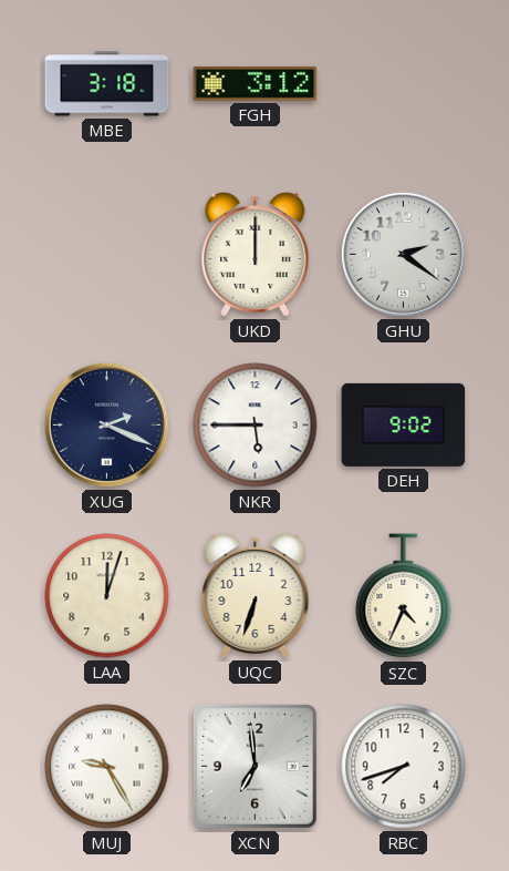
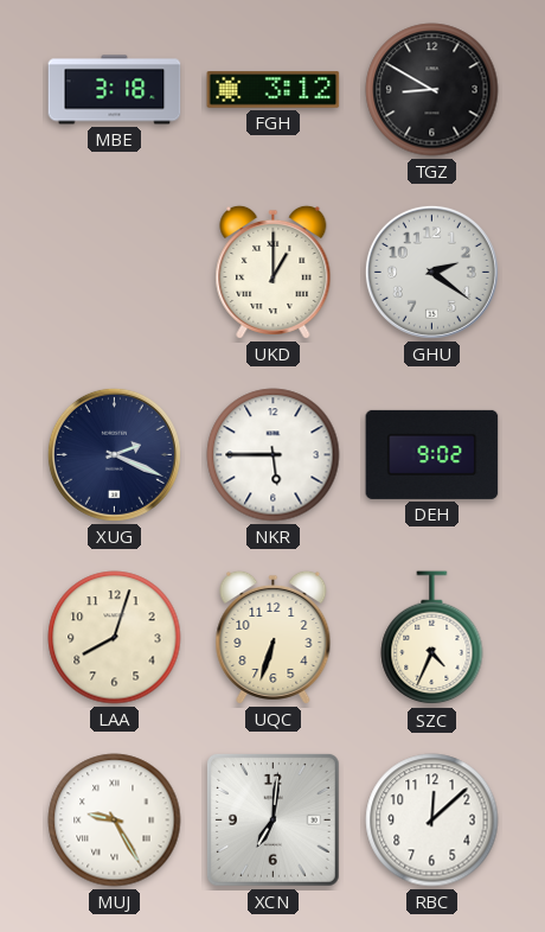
TGZ: none -> 8:50
UKD: 12:00 -> 1:00
LAA: 12:03 -> 8:03
XCN: 6:59 -> 7:01
RBC: 7:42 -> 12:08
